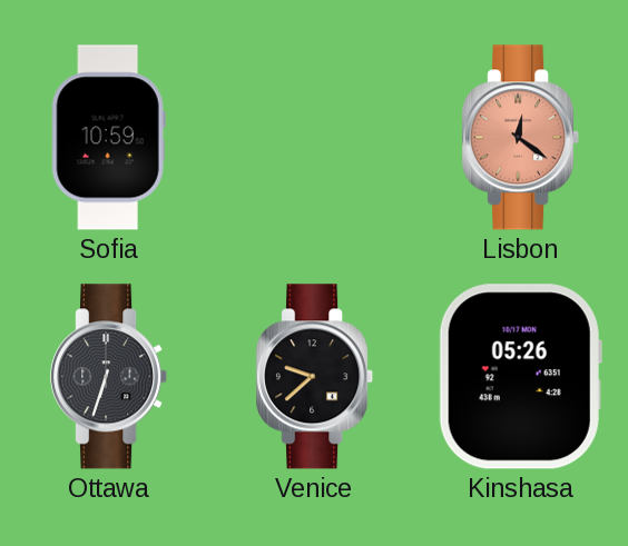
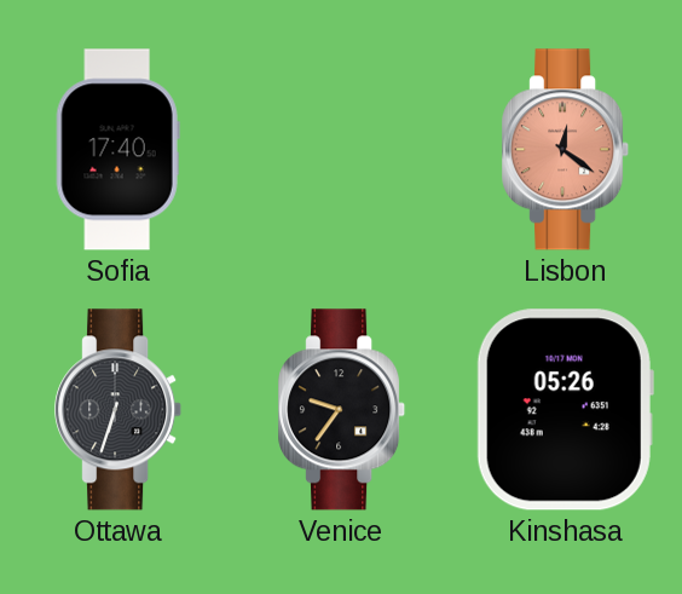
Sofia: 10:59 -> 17:40
Venice: 9:38 -> 9:36
